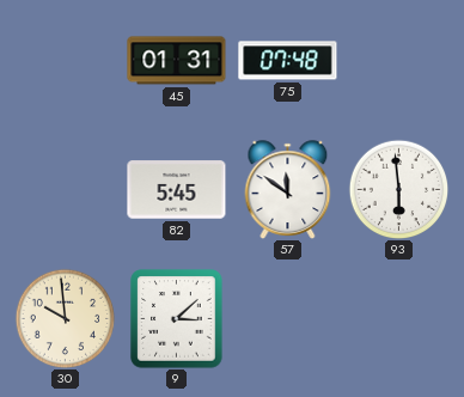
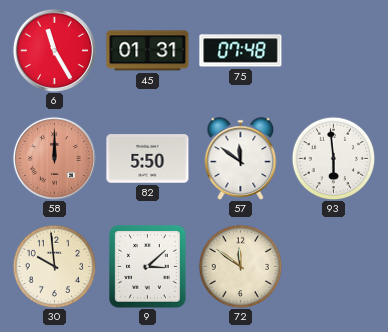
6: none -> 11:25
58: none -> 12:00
82: 5:45 -> 5:50
72: none -> 11:51
